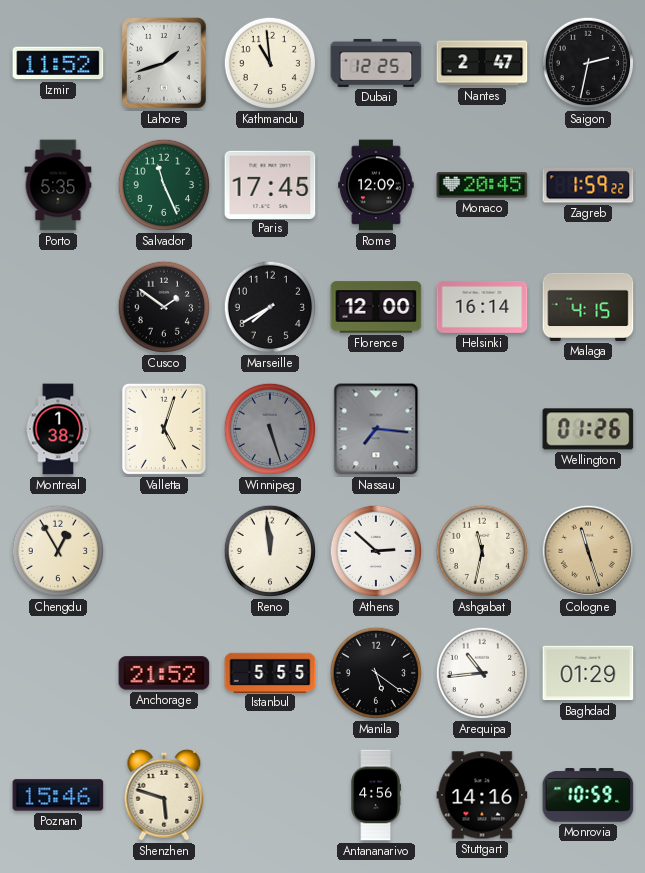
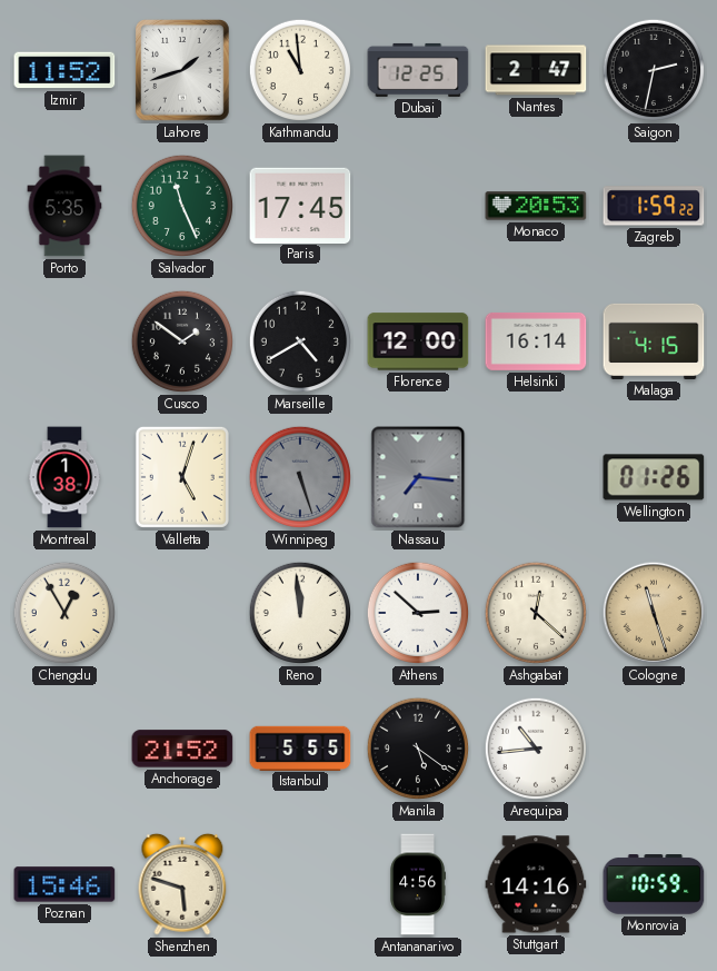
Rome: 12:09 -> none
Monaco: 20:45 -> 20:53
Marseille: 7:40 -> 4:40
Ashgabat: 11:32 -> 12:22
Baghdad: 01:29 -> none
